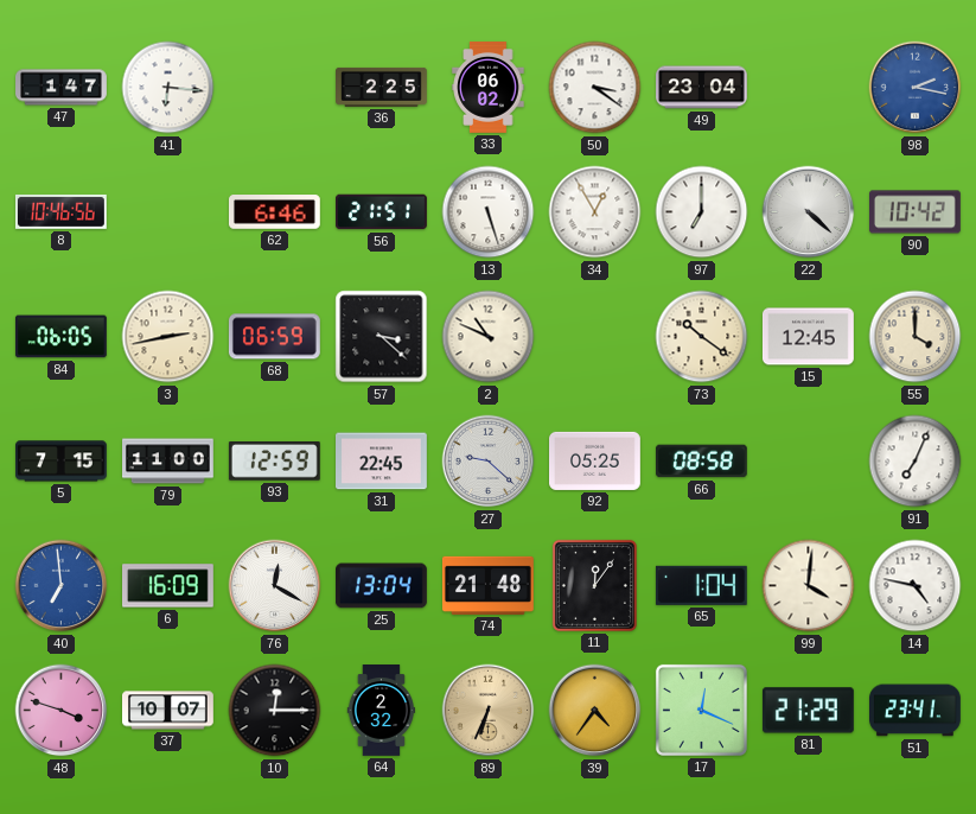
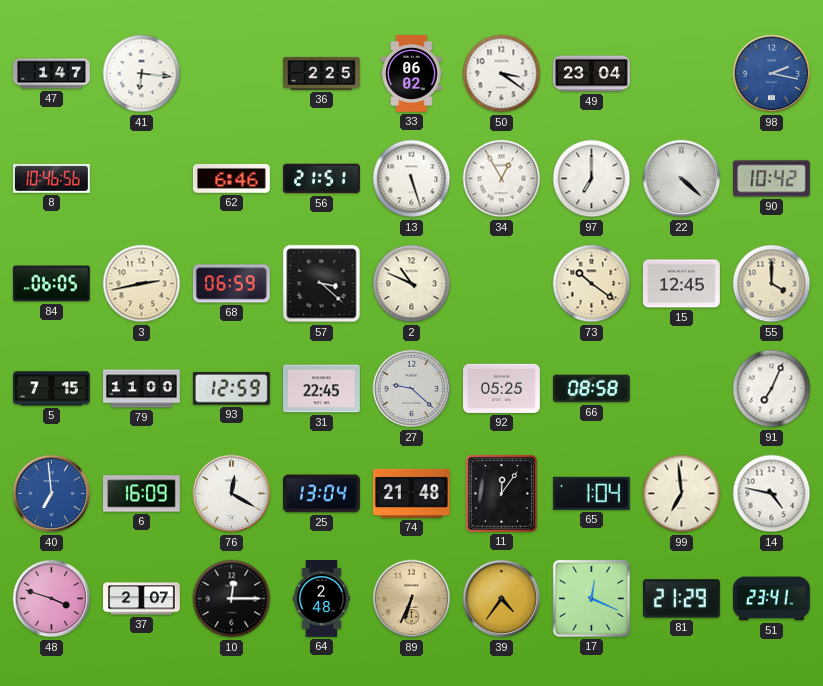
99: 4:01 -> 6:59
37: 10:07 -> 2:07
64: 2:32 -> 2:48
